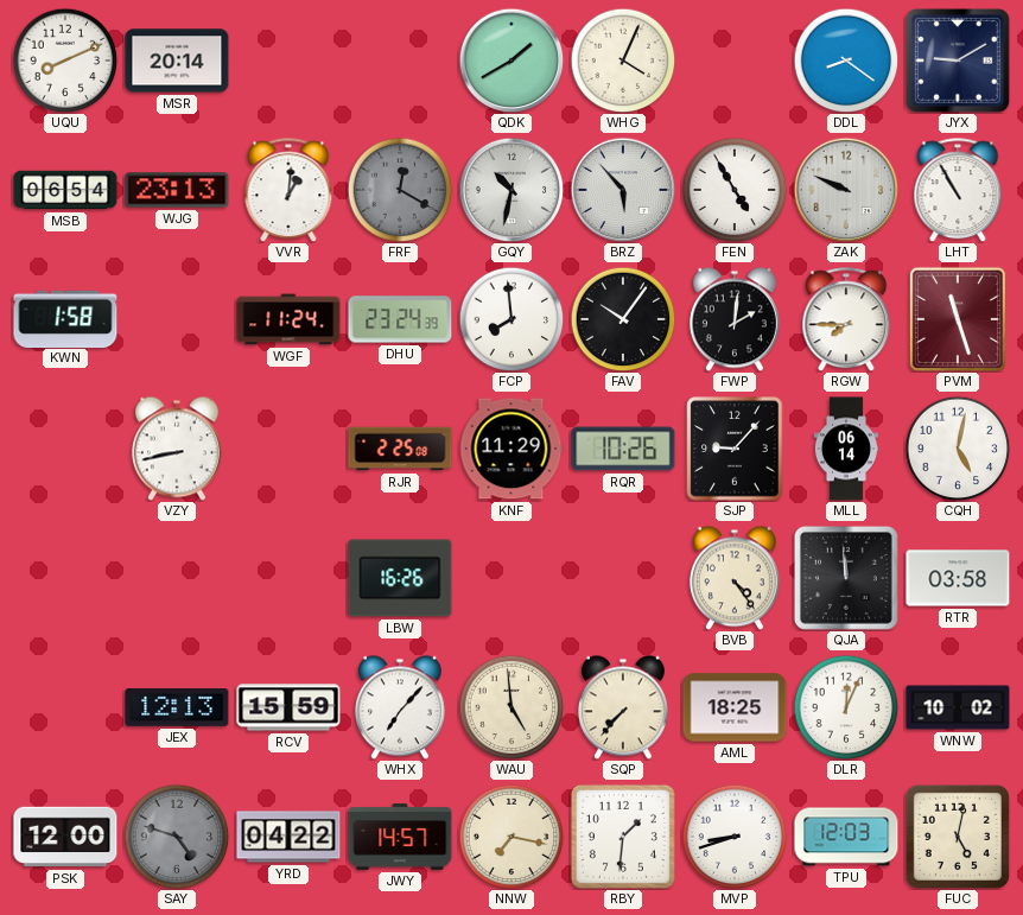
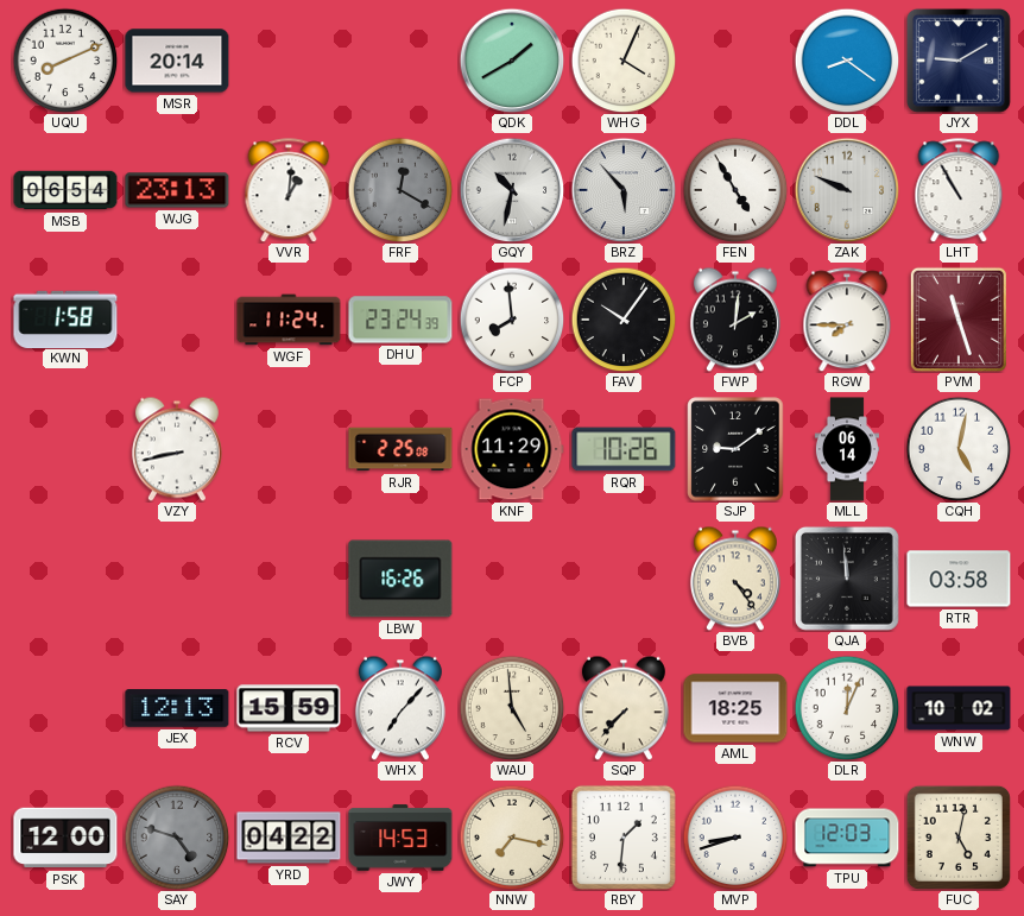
SJP: 9:07 -> 9:09
JWY: 14:57 -> 14:53
